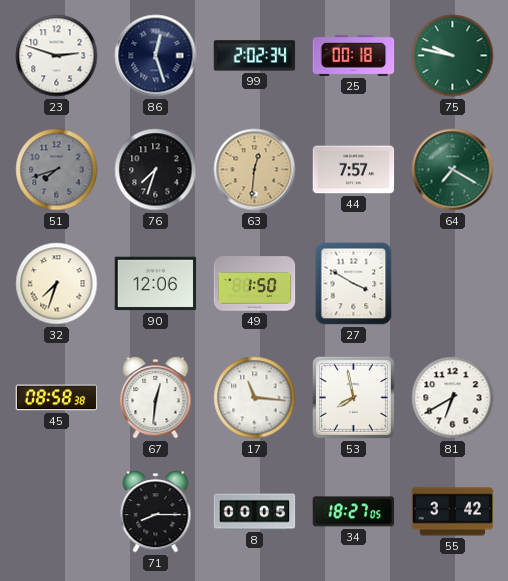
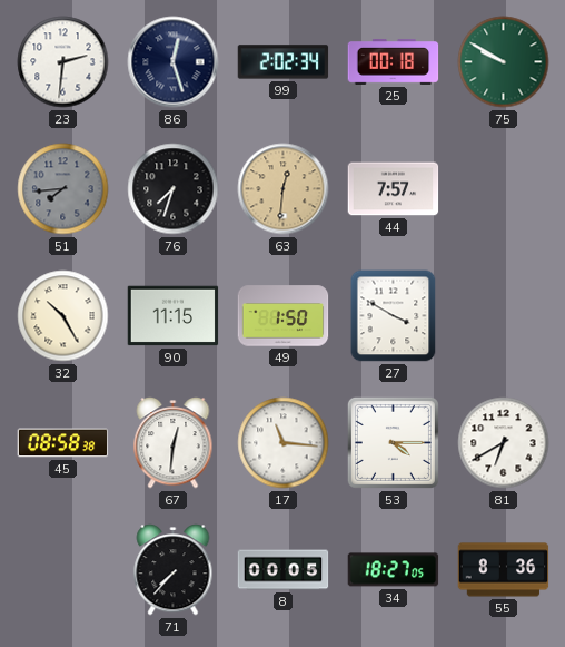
23: 2:48 -> 2:31
75: 9:47 -> 9:50
51: 7:42 -> 7:44
64: 7:20 -> none
32: 7:33 -> 10:25
90: 12:06 -> 11:15
53: 7:58 -> 4:15
71: 8:15 -> 7:37
55: 3:42 -> 8:36
